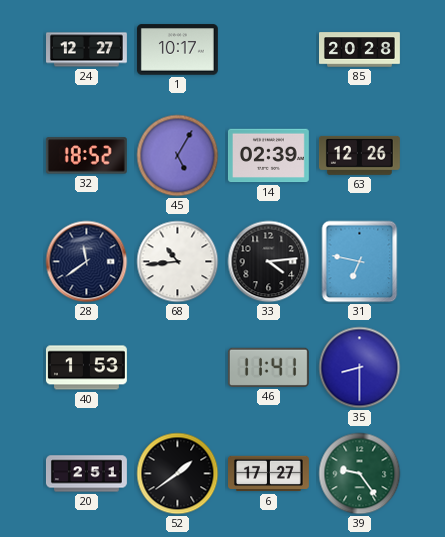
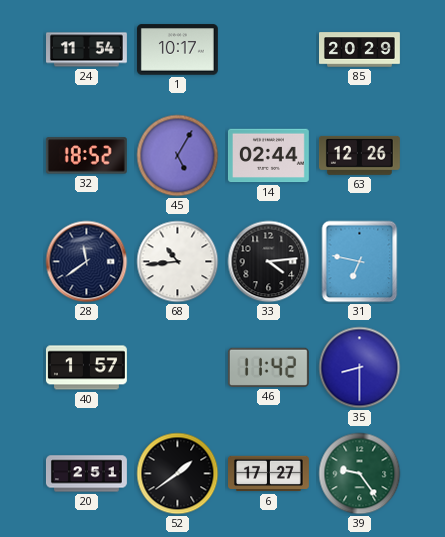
24: 12:27 -> 11:54
85: 20:28 -> 20:29
14: 02:39 -> 02:44
40: 1:53 -> 1:57
46: 11:41 -> 11:42
